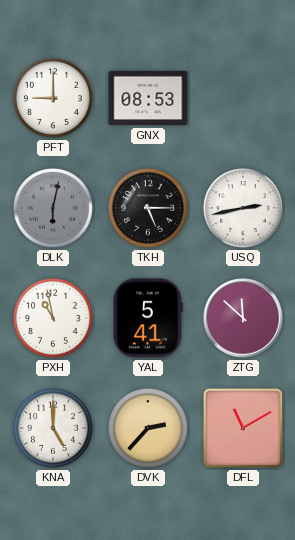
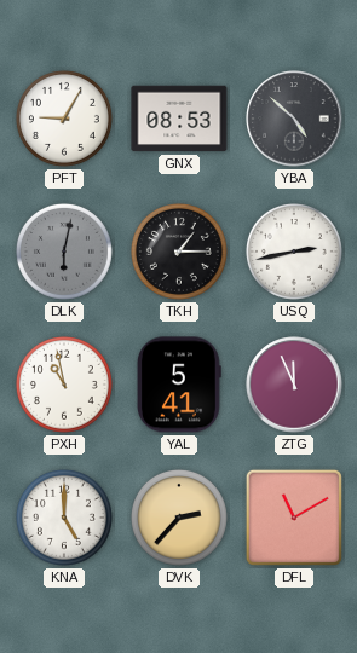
PFT: 9:00 -> 9:05
YBA: none -> 4:52
TKH: 5:15 -> 1:15
ZTG: 11:52 -> 11:56
